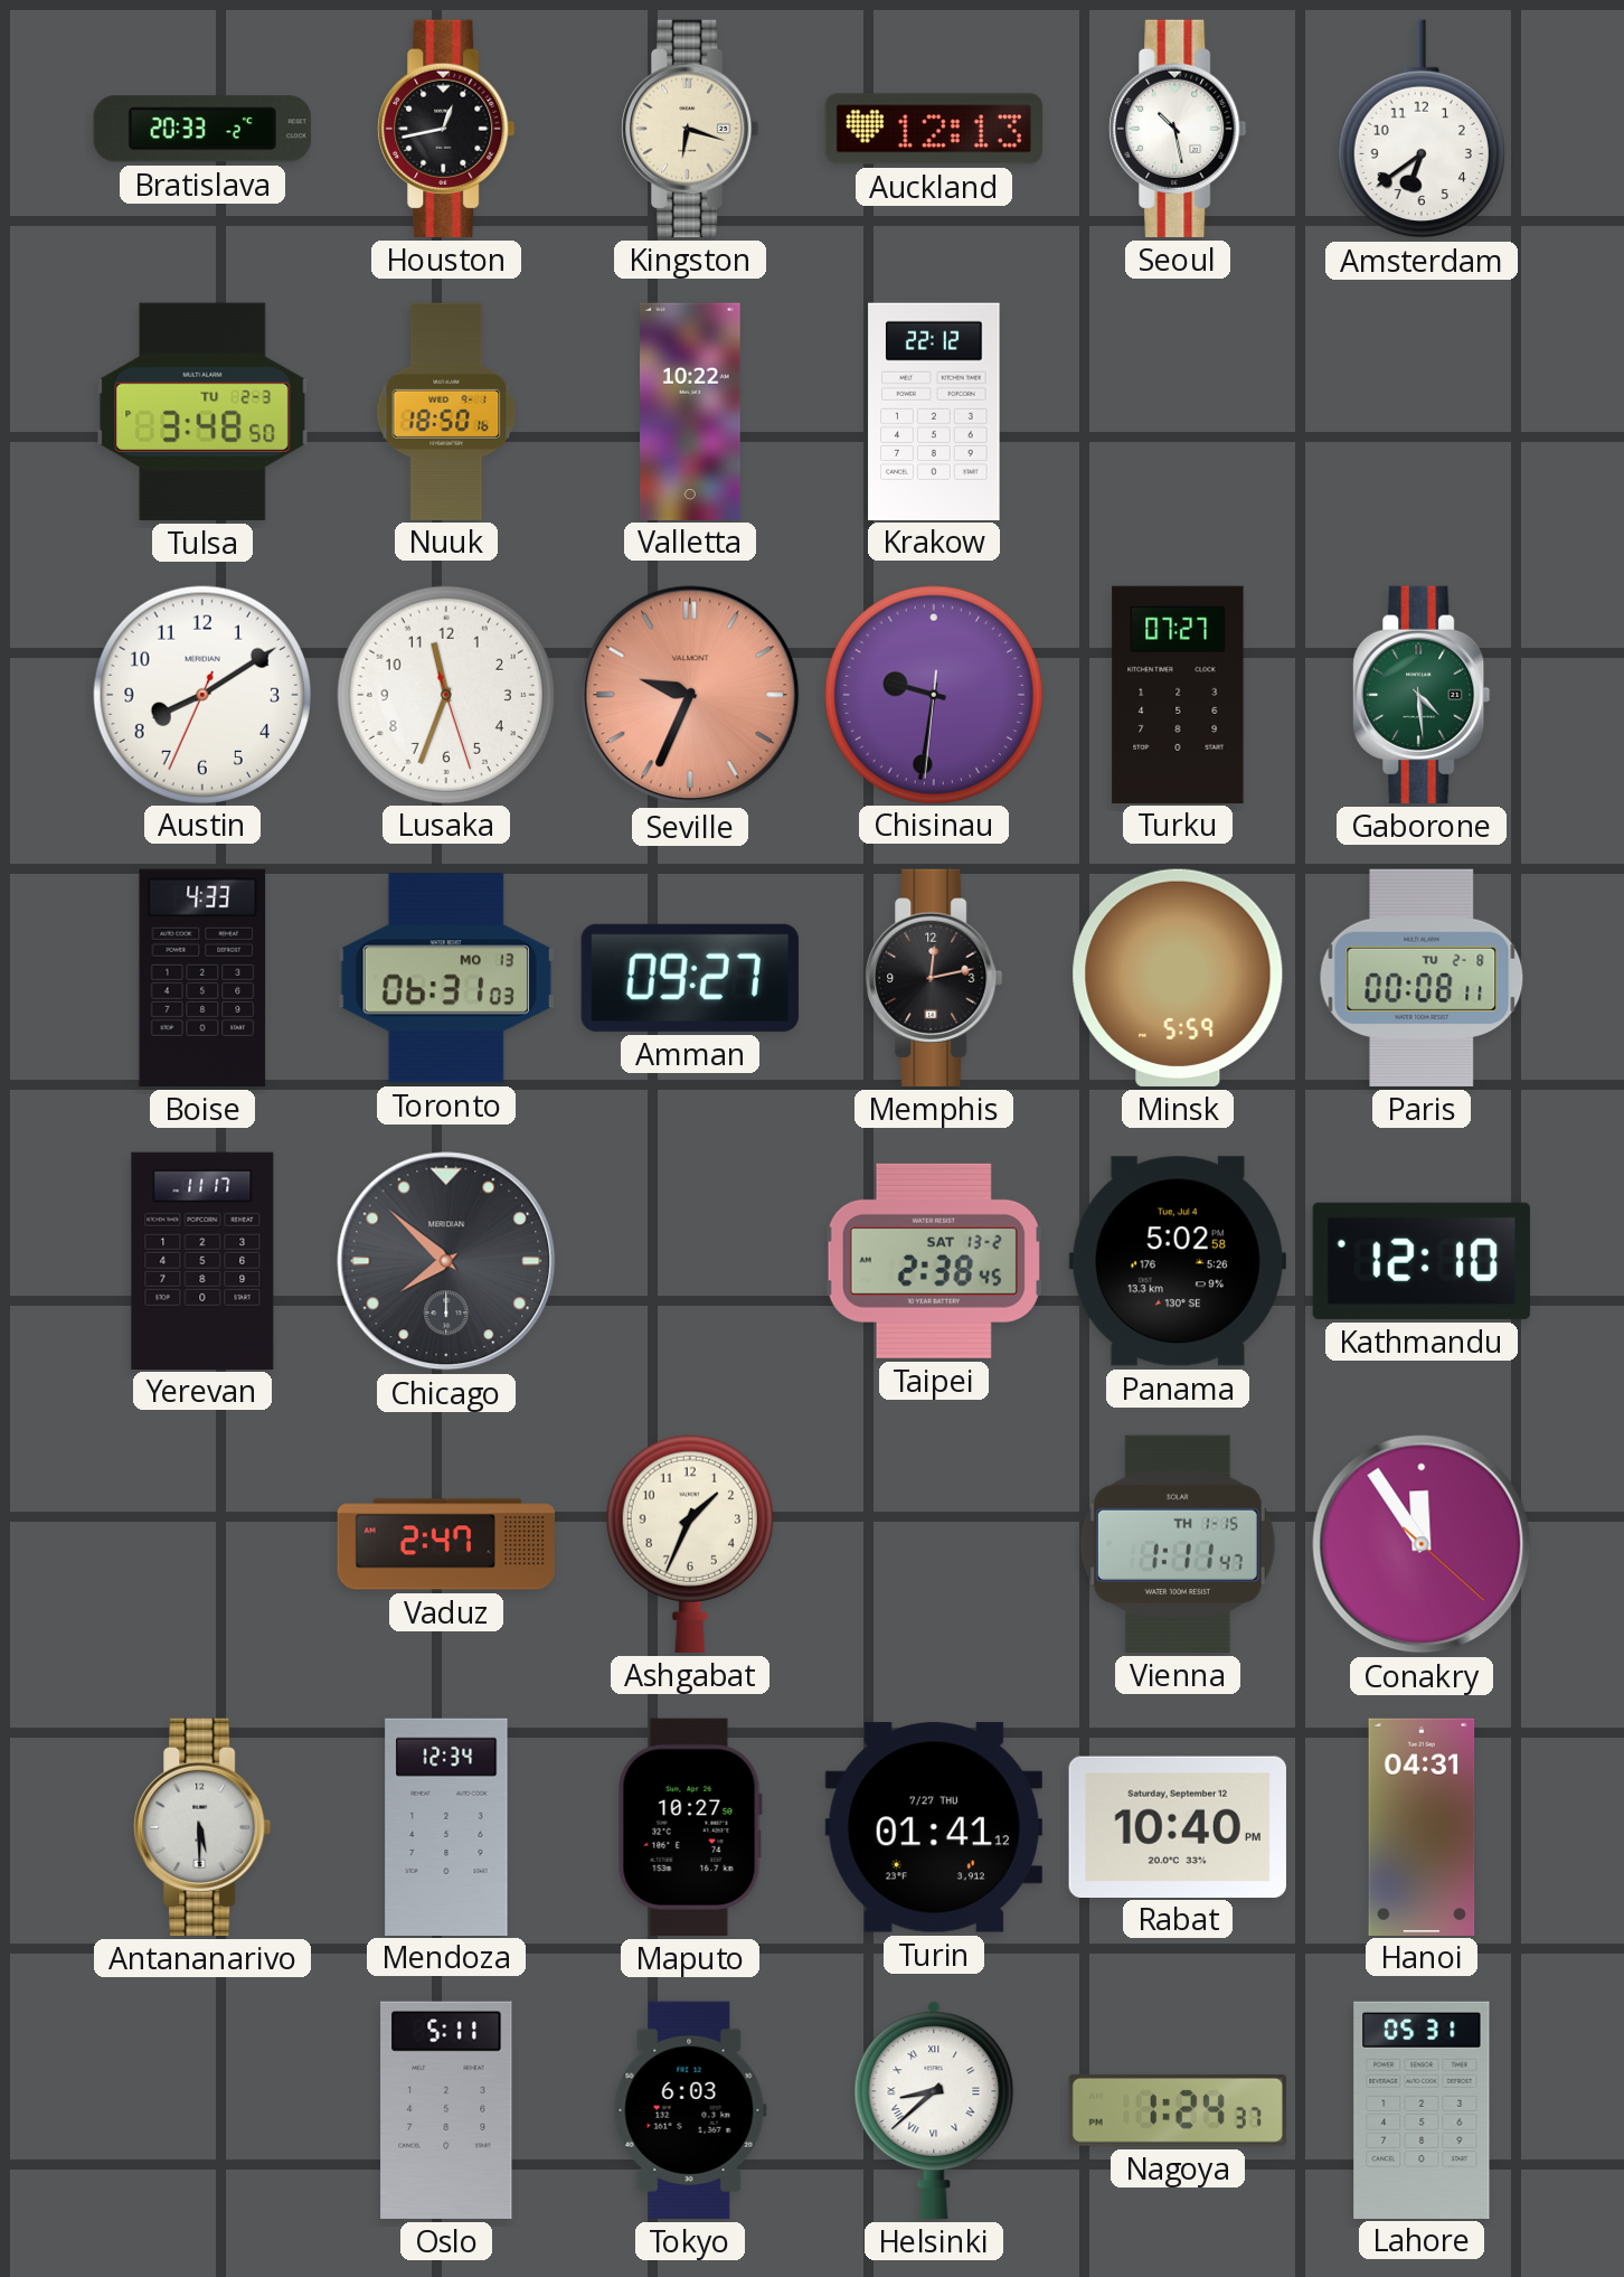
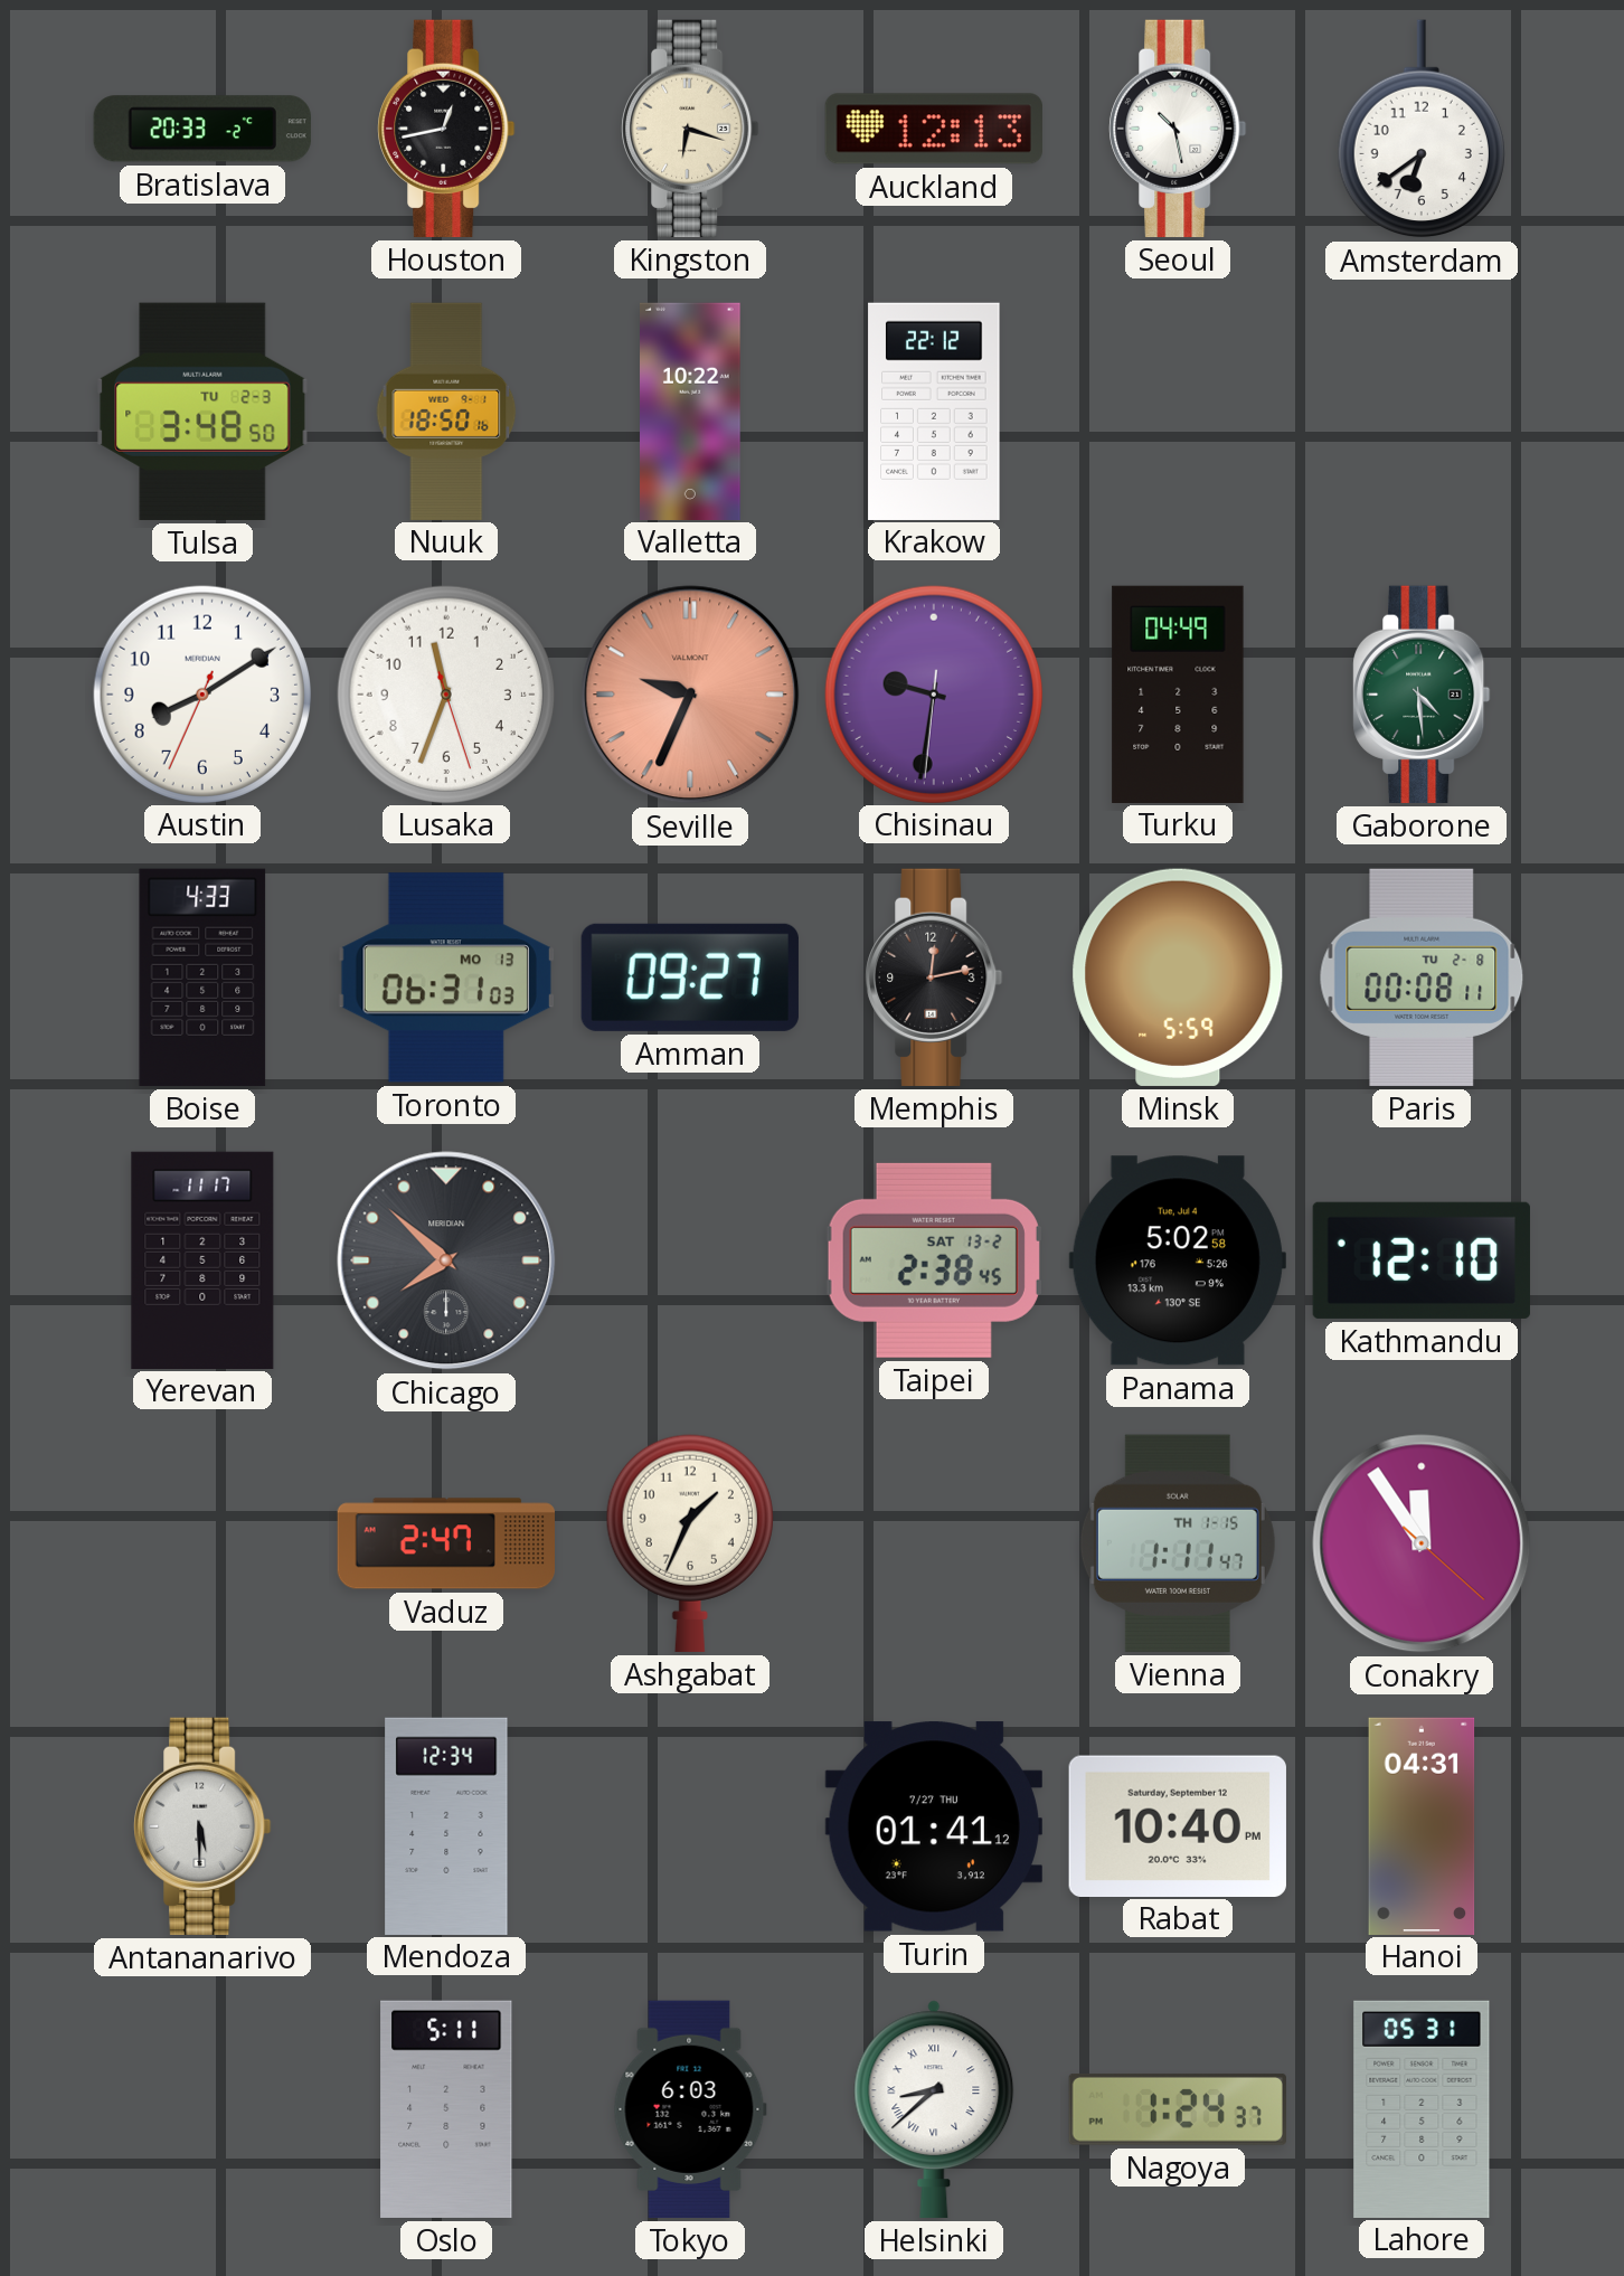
Turku: 07:27 -> 04:49
Maputo: 10:27 -> none
